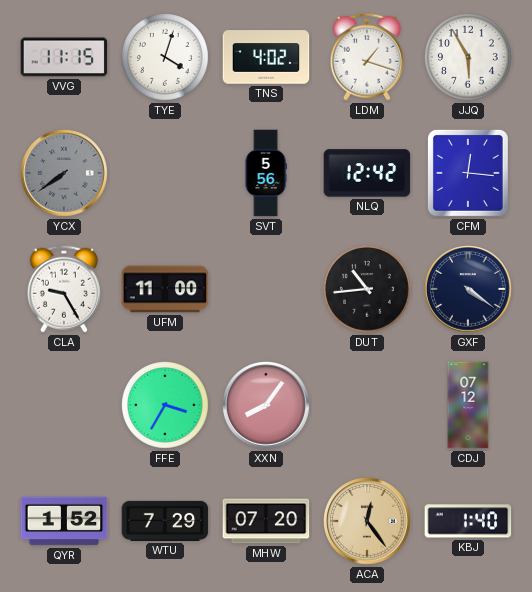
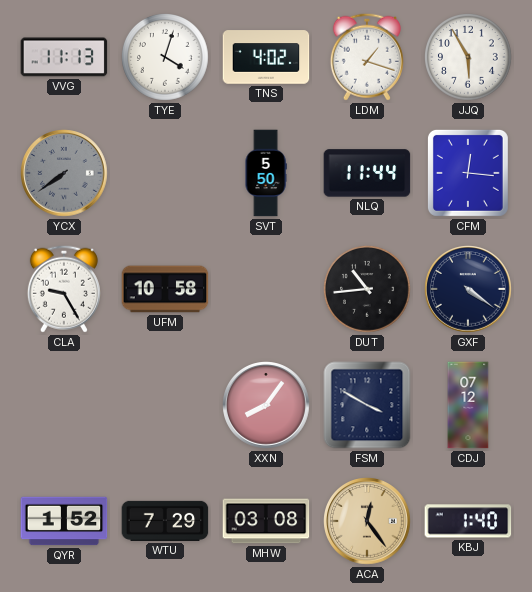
VVG: 11:15 -> 11:13
SVT: 5:56 -> 5:50
NLQ: 12:42 -> 11:44
UFM: 11:00 -> 10:58
FFE: 3:35 -> none
FSM: none -> 3:50
MHW: 07:20 -> 03:08
